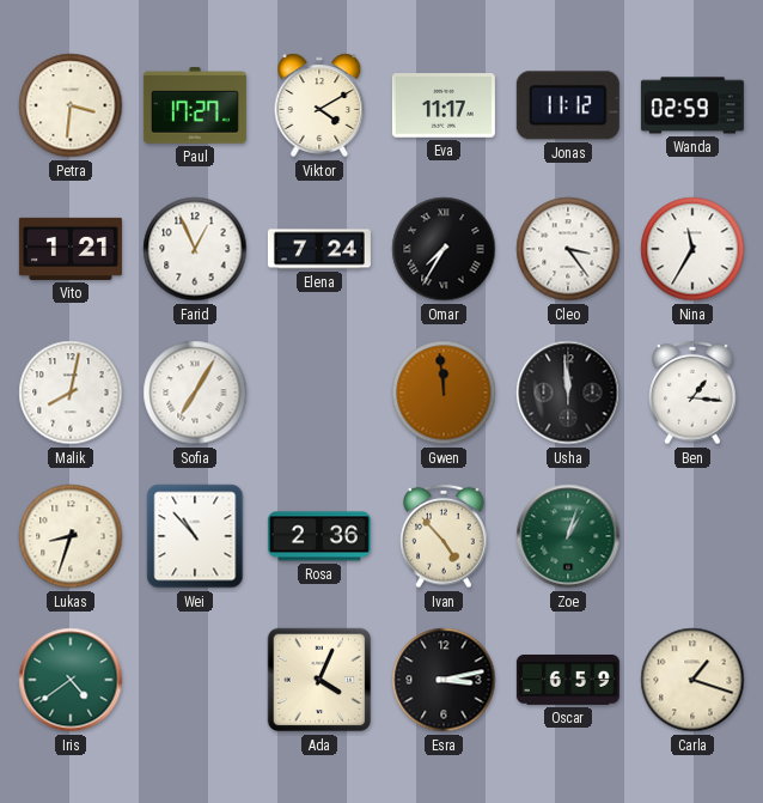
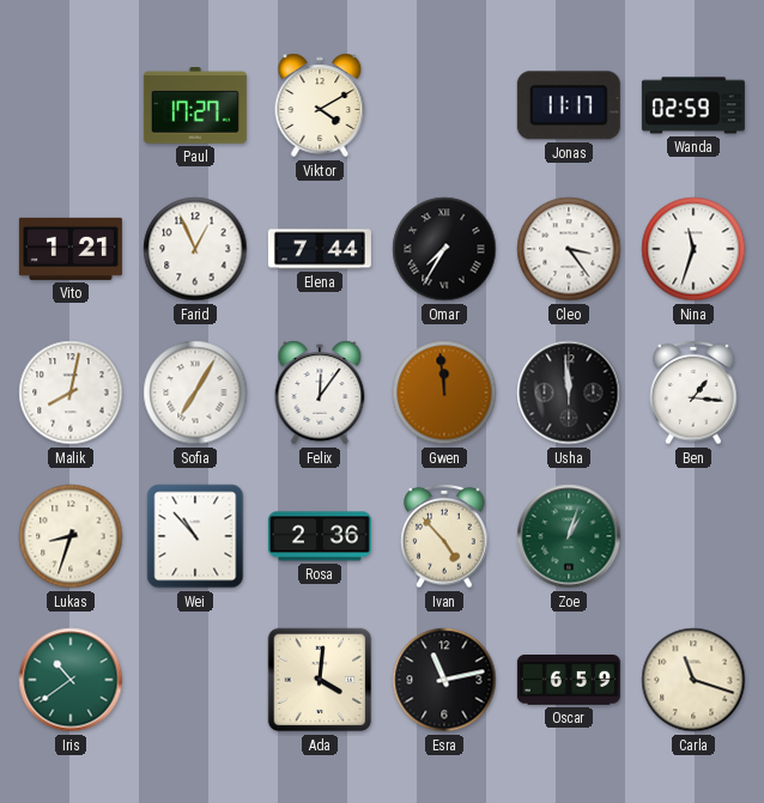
Petra: 3:31 -> none
Eva: 11:17 -> none
Jonas: 11:12 -> 11:17
Elena: 7:24 -> 7:44
Nina: 11:35 -> 11:33
Felix: none -> 12:06
Iris: 4:39 -> 10:39
Ada: 4:04 -> 4:01
Esra: 3:13 -> 11:13
Carla: 1:18 -> 11:18
